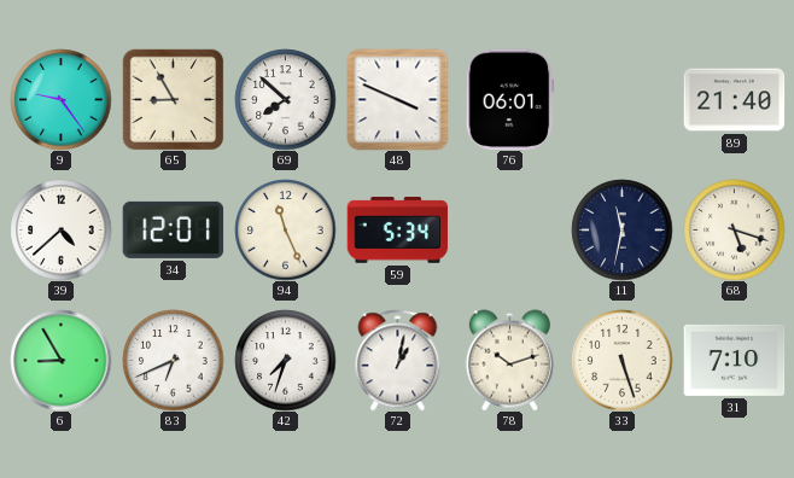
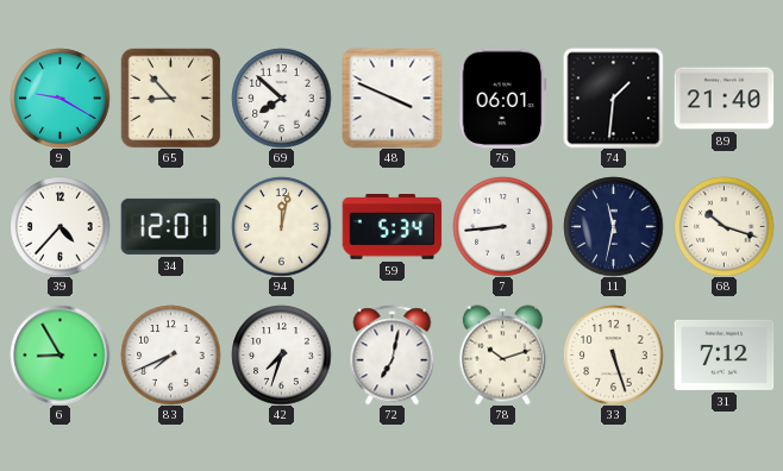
9: 9:24 -> 9:20
65: 8:55 -> 8:53
74: none -> 1:31
39: 4:38 -> 4:37
94: 11:26 -> 12:02
7: none -> 8:44
68: 5:18 -> 10:18
83: 6:41 -> 7:41
72: 1:02 -> 7:02
31: 7:10 -> 7:12
